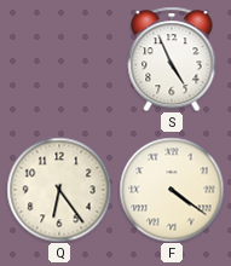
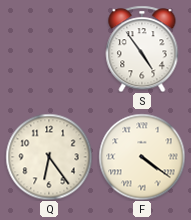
S: 4:56 -> 4:54
